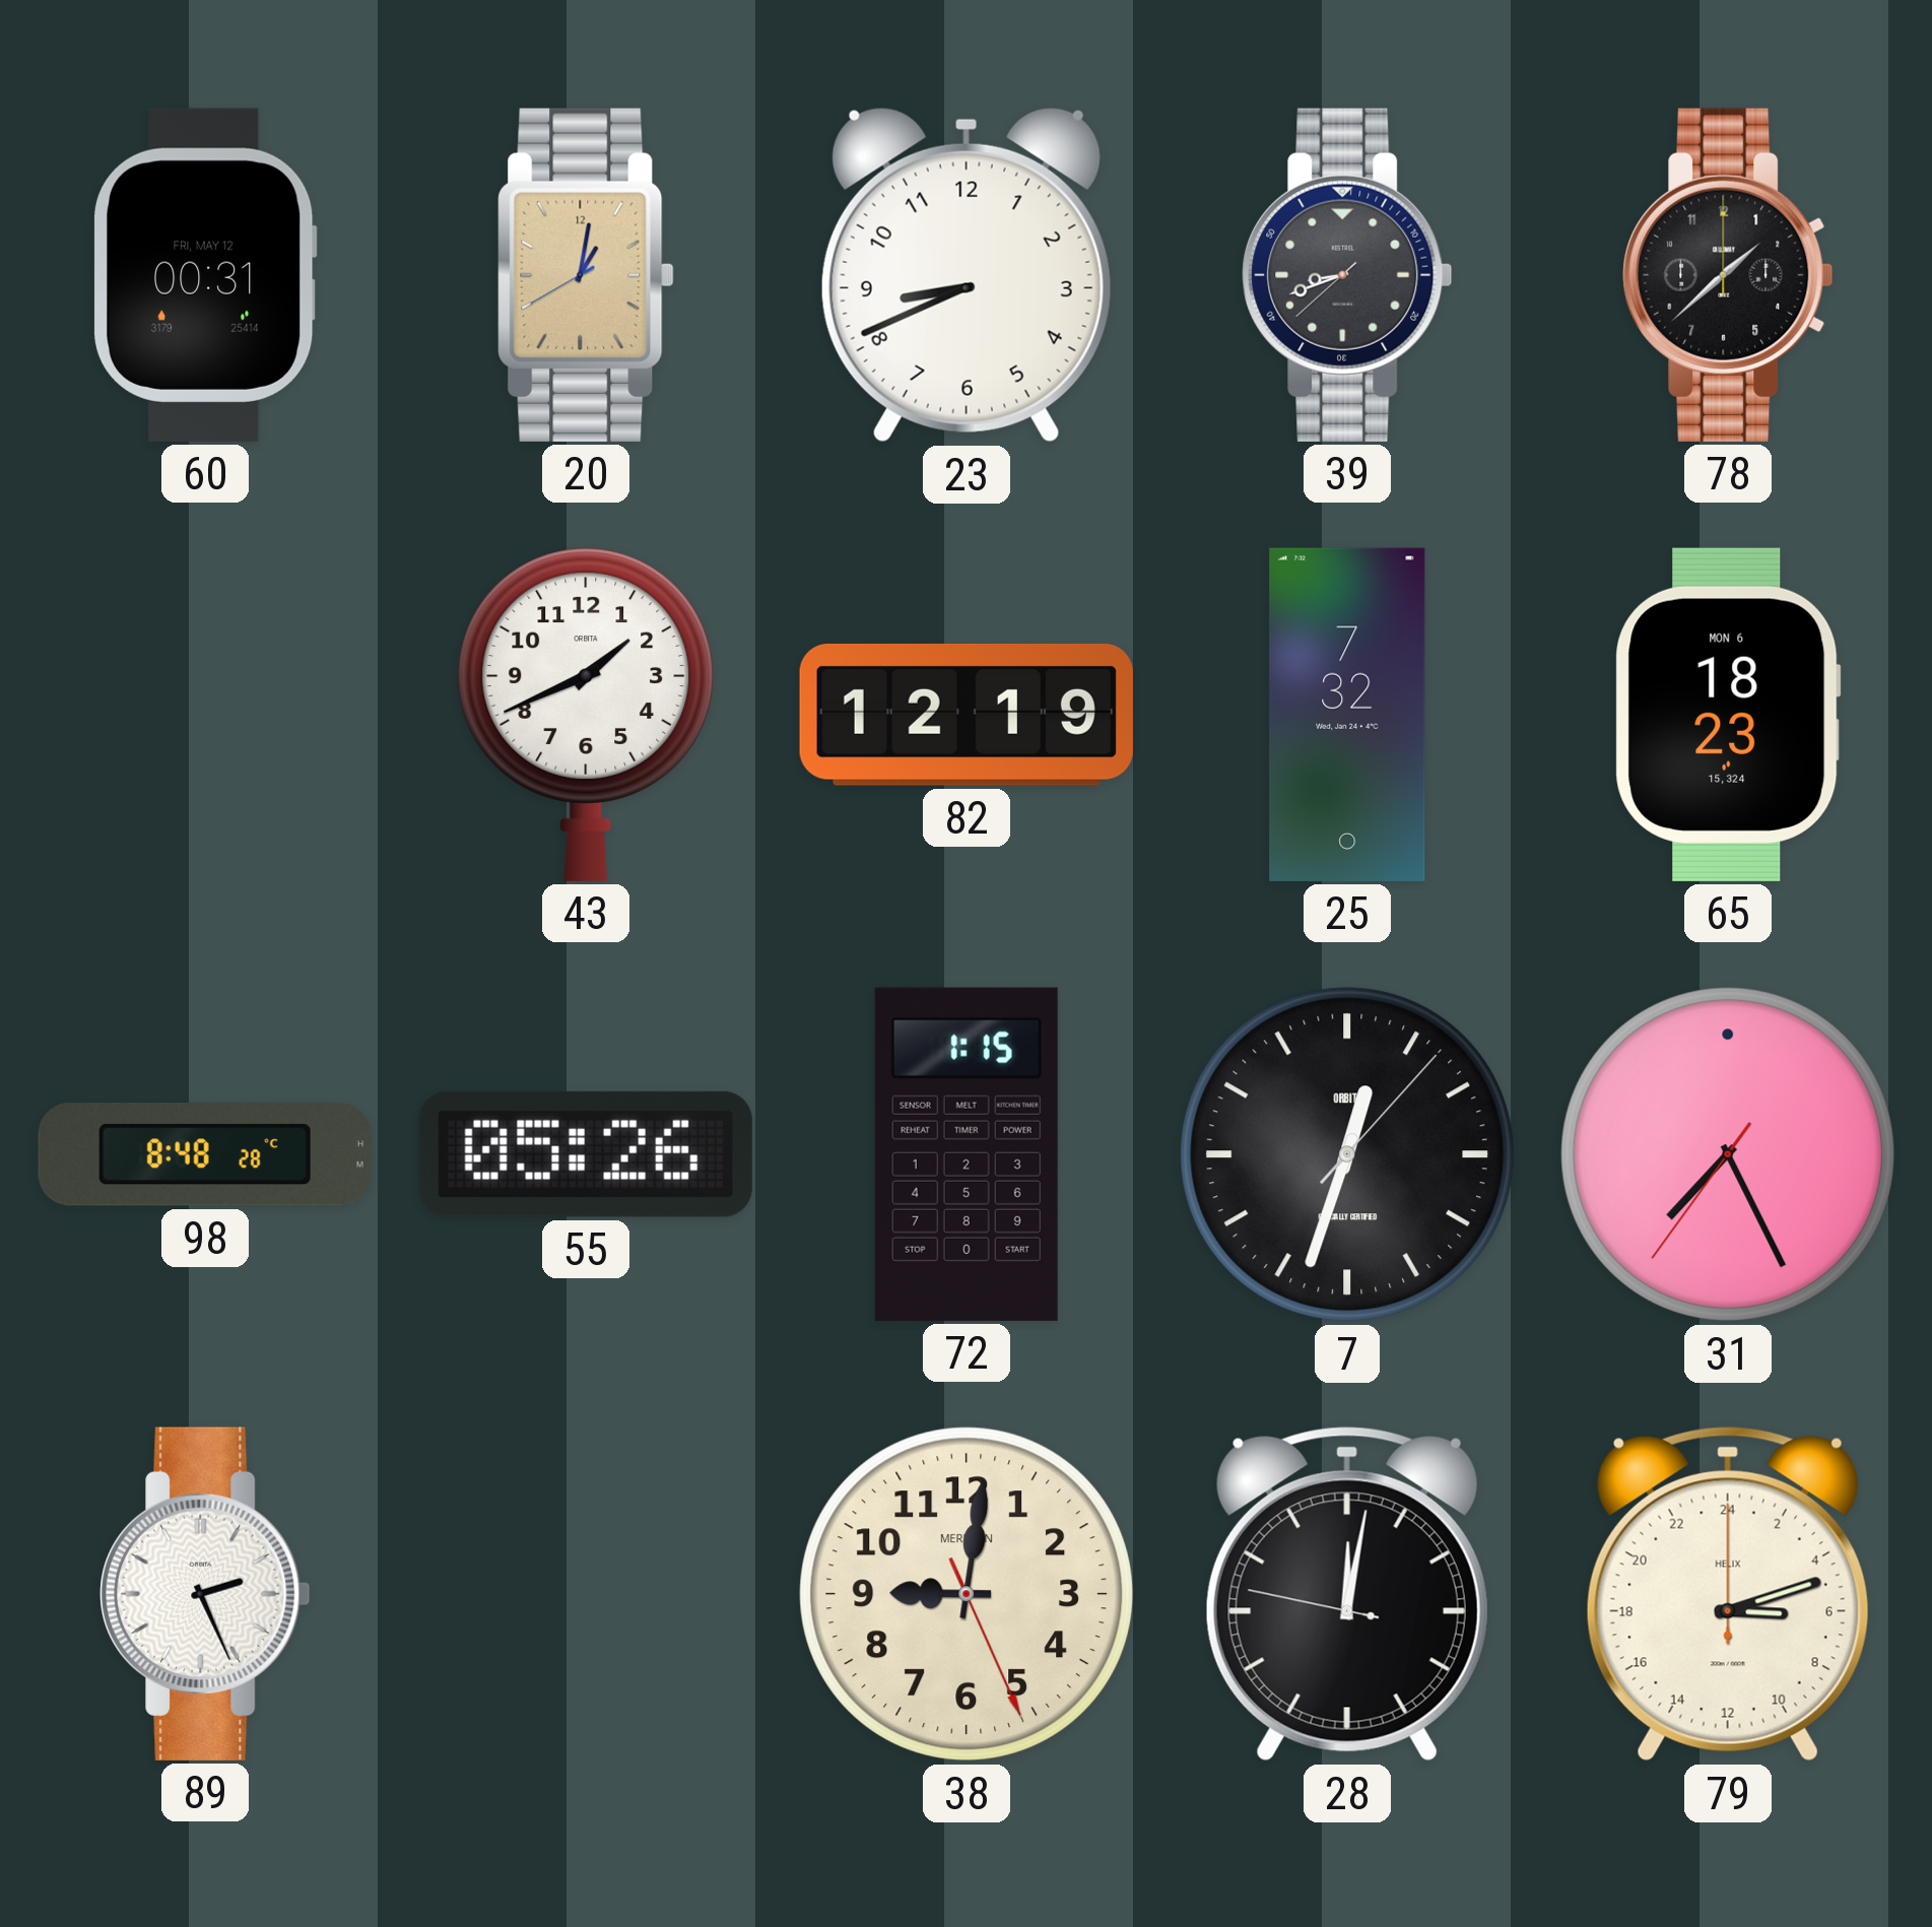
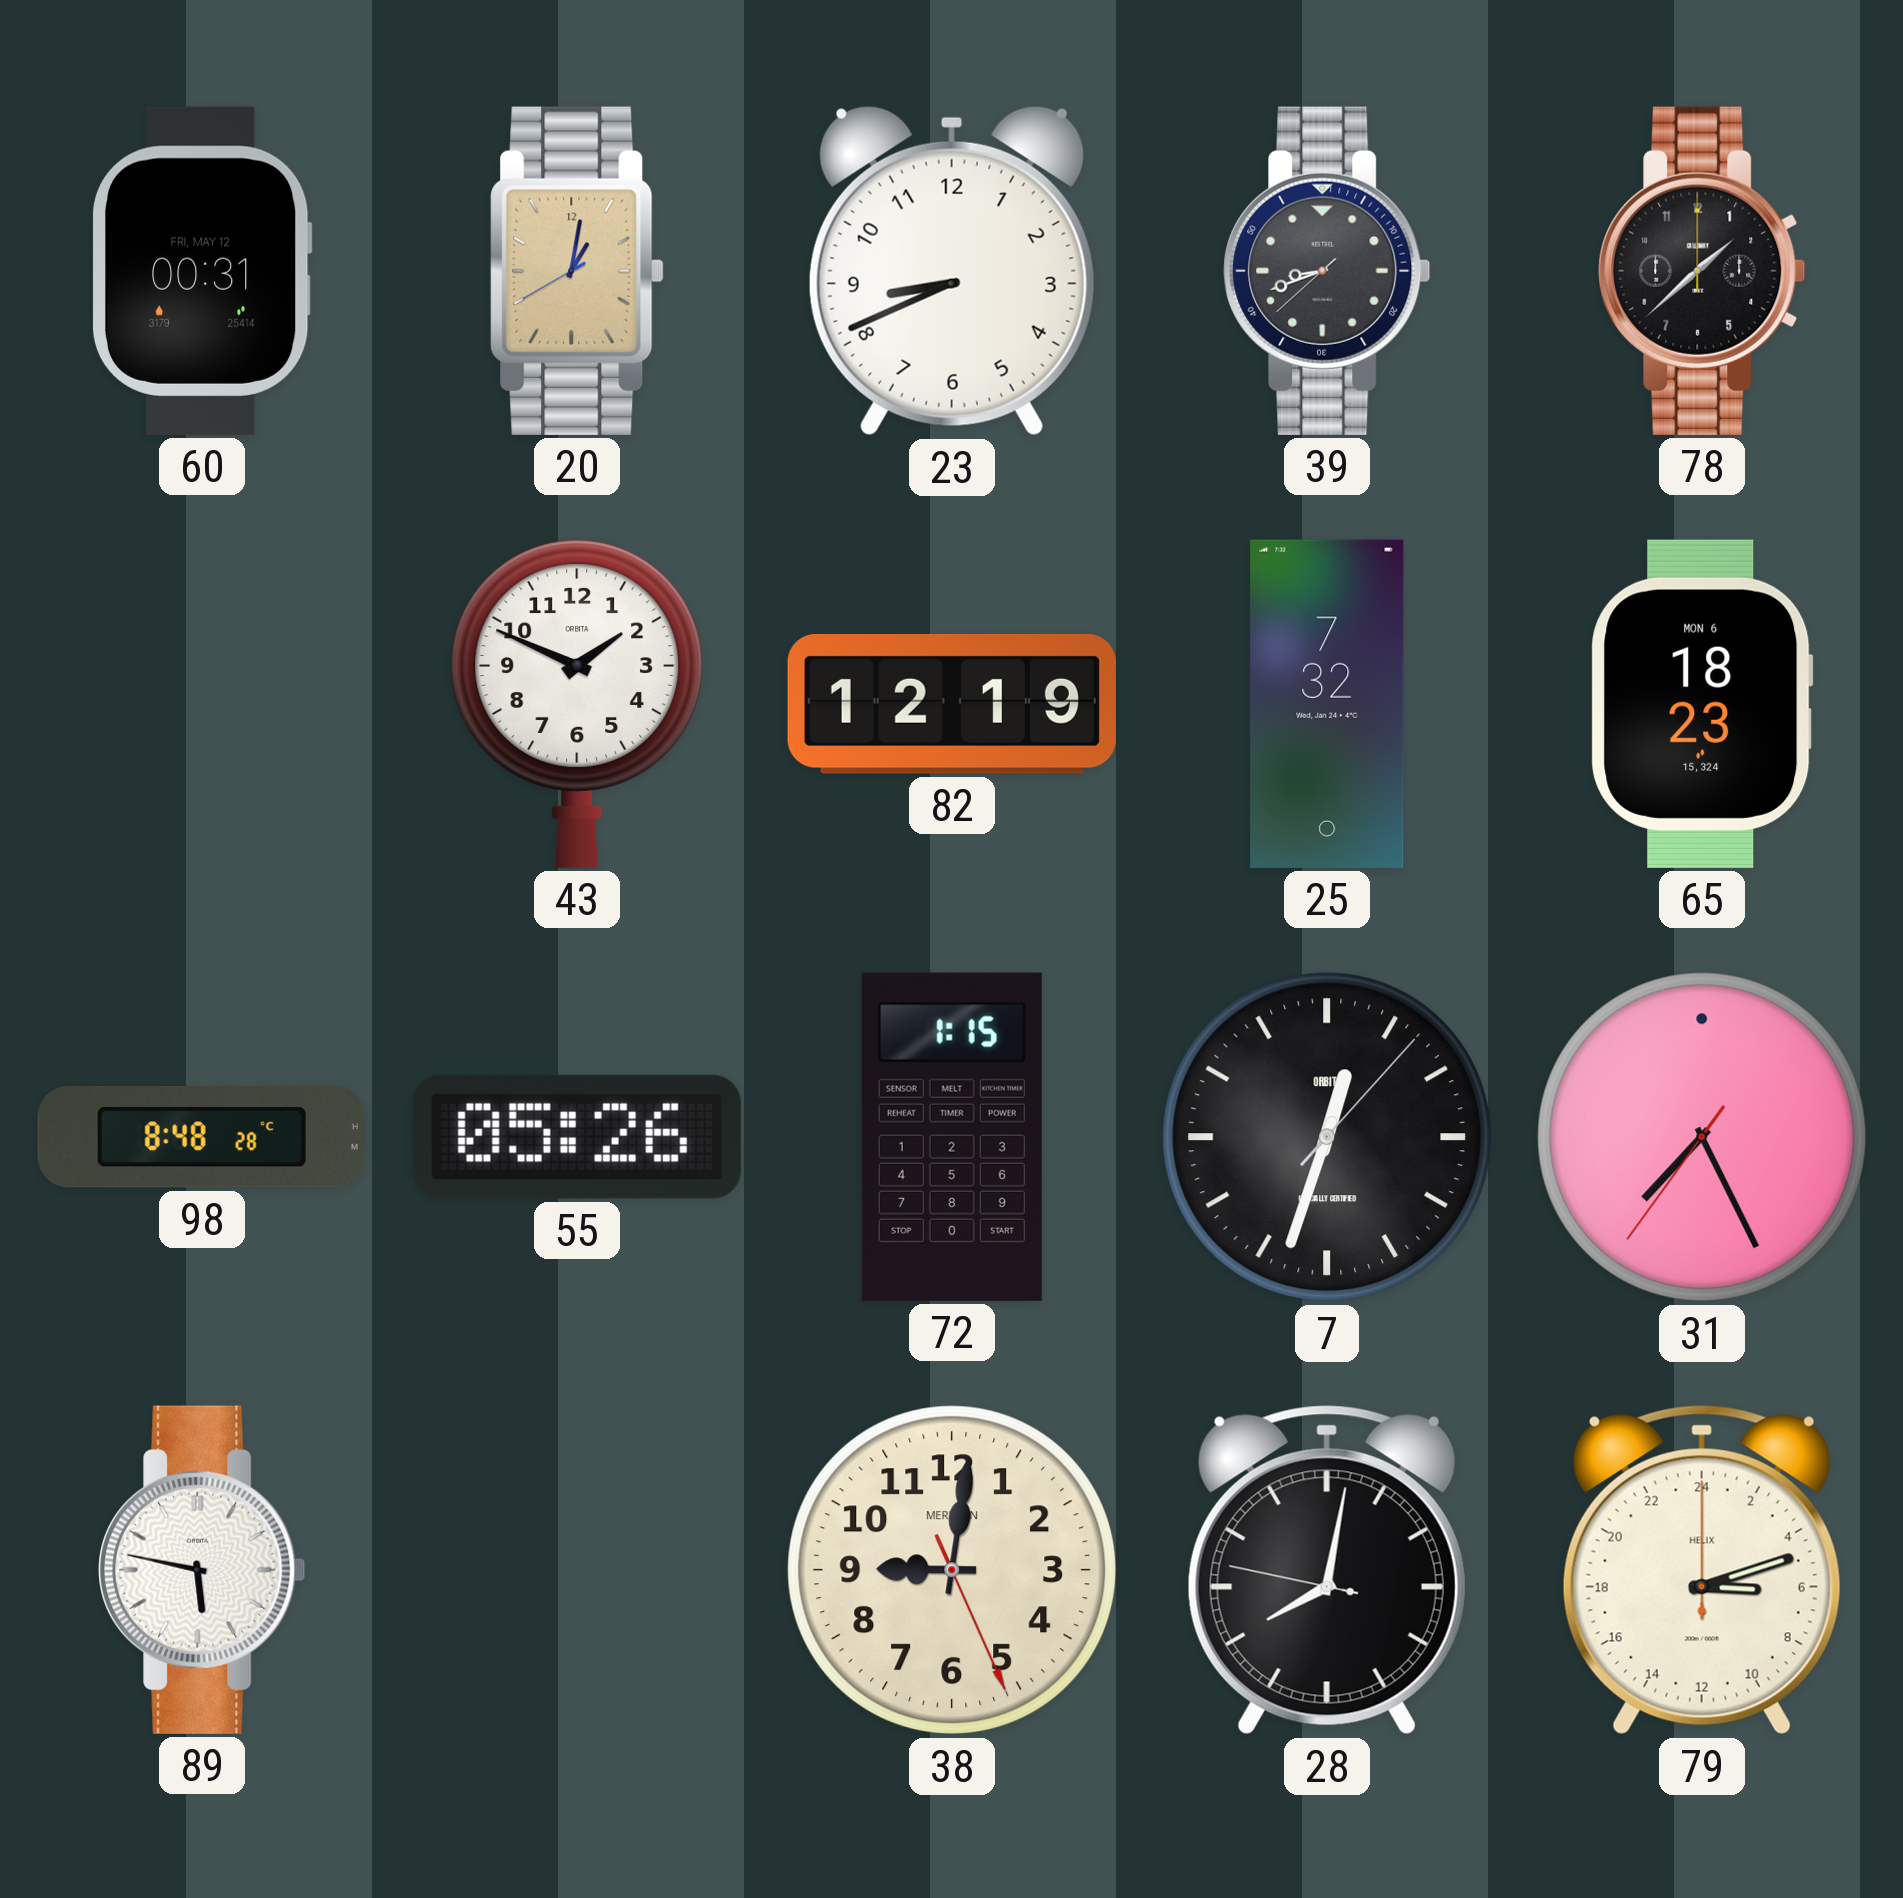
43: 1:41 -> 1:49
89: 2:26 -> 5:47
28: 12:01 -> 8:01
